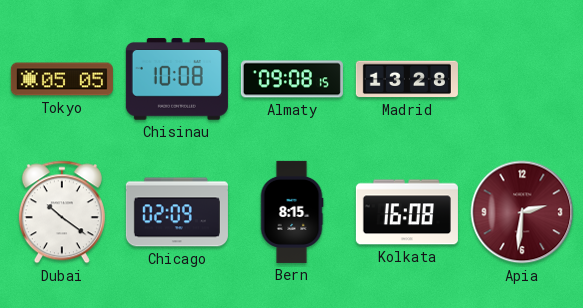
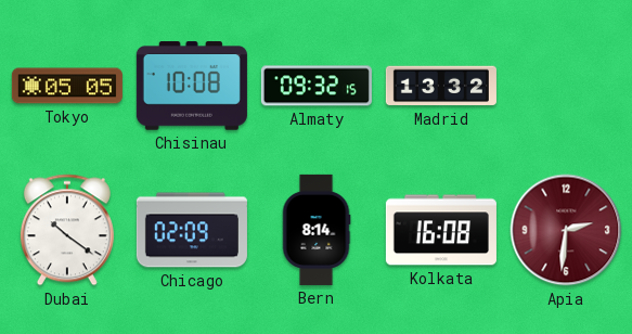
Almaty: 09:08 -> 09:32
Madrid: 13:28 -> 13:32
Bern: 8:15 -> 8:14
